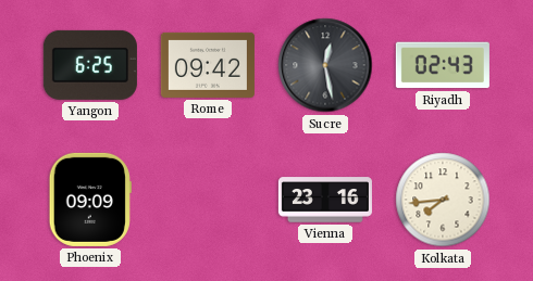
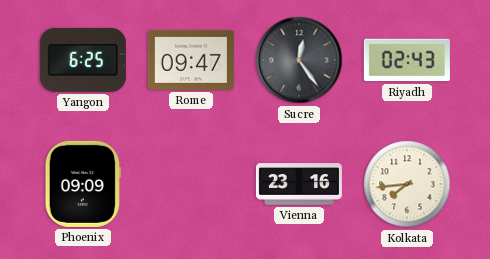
Rome: 09:42 -> 09:47
Sucre: 12:28 -> 12:24
